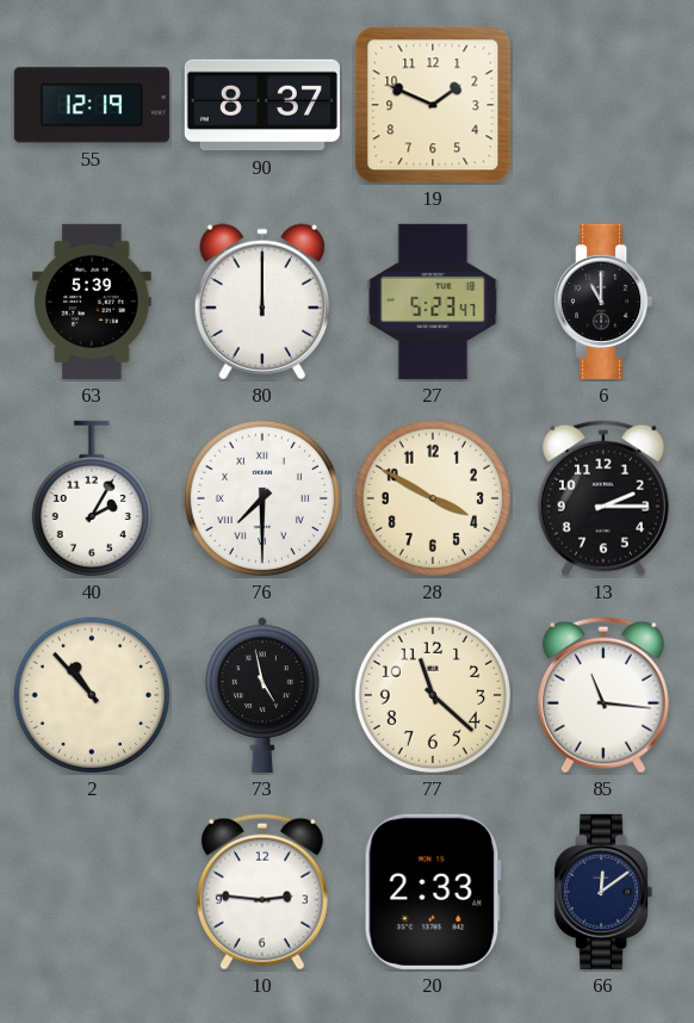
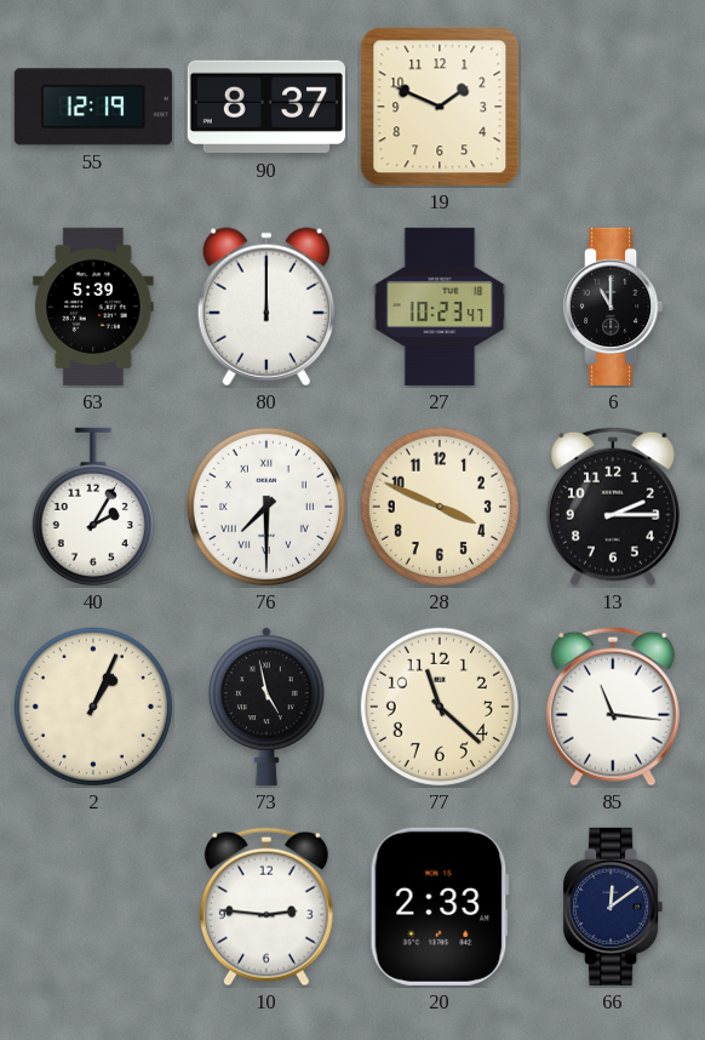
27: 5:23 -> 10:23
28: 3:50 -> 3:49
2: 10:53 -> 1:04
